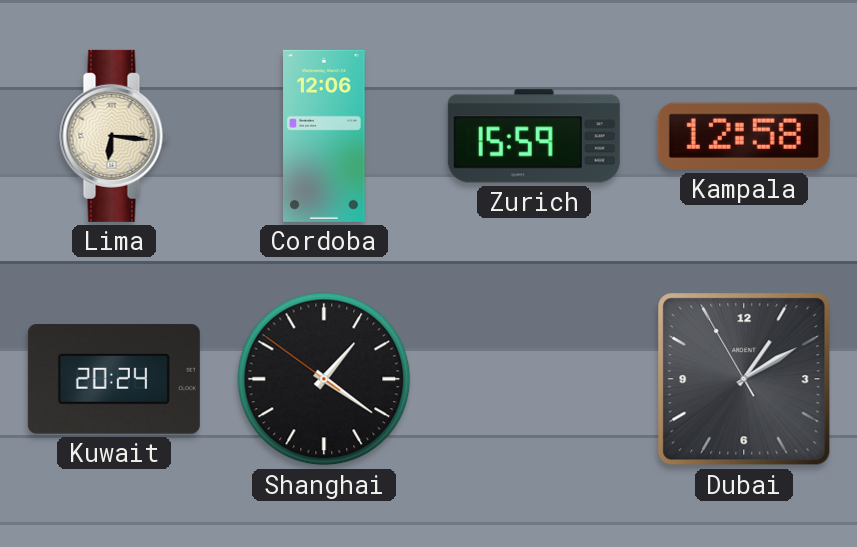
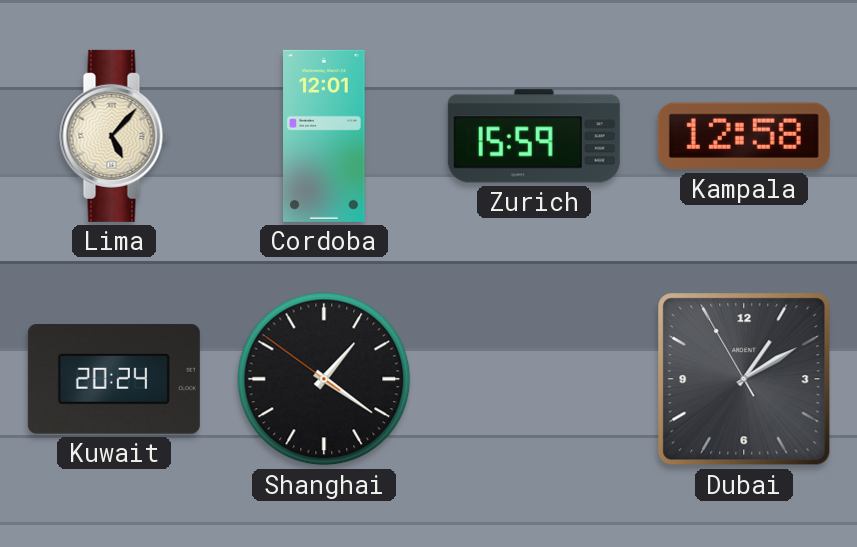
Lima: 6:16 -> 5:07
Cordoba: 12:06 -> 12:01
